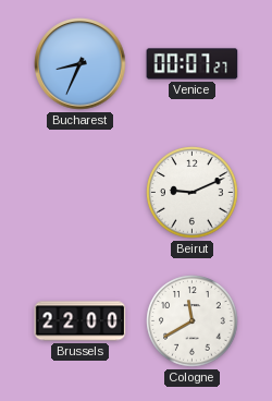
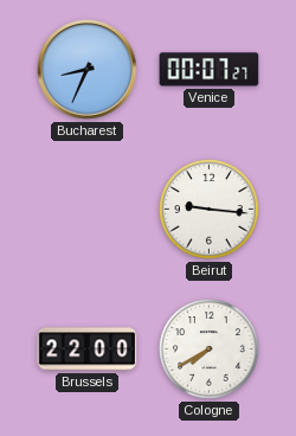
Beirut: 9:11 -> 9:16
Cologne: 11:40 -> 7:40
